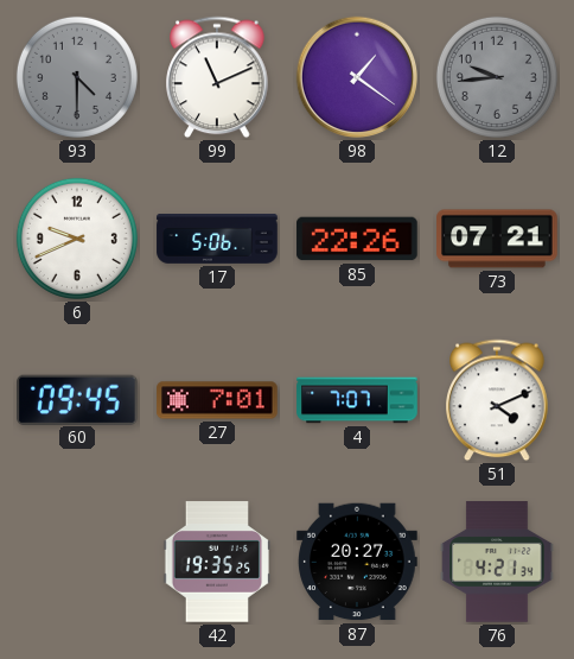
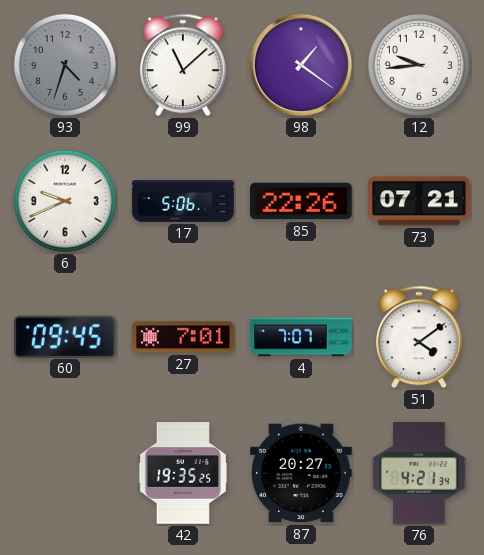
93: 4:30 -> 4:33
99: 11:11 -> 11:08
12 dial: grey -> white
51: 4:11 -> 4:09
